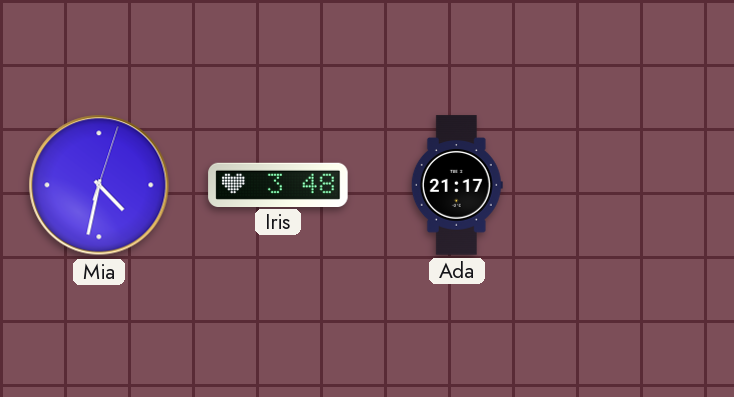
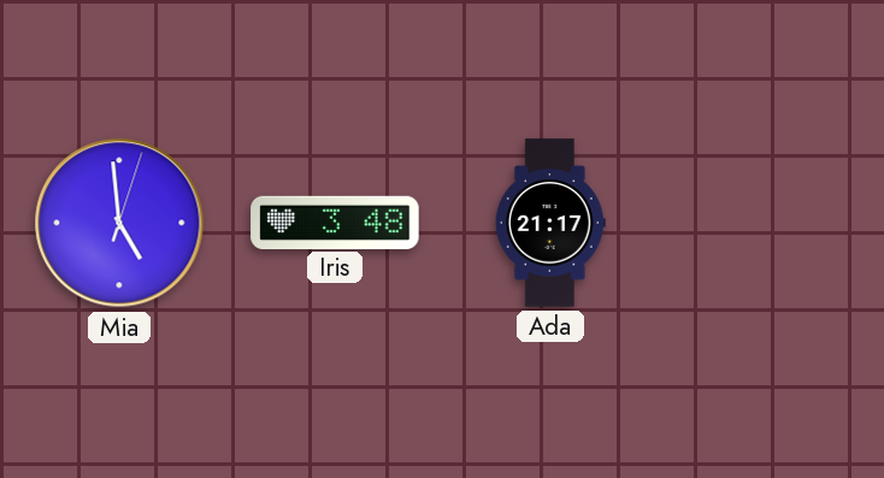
Mia: 4:32 -> 4:59
